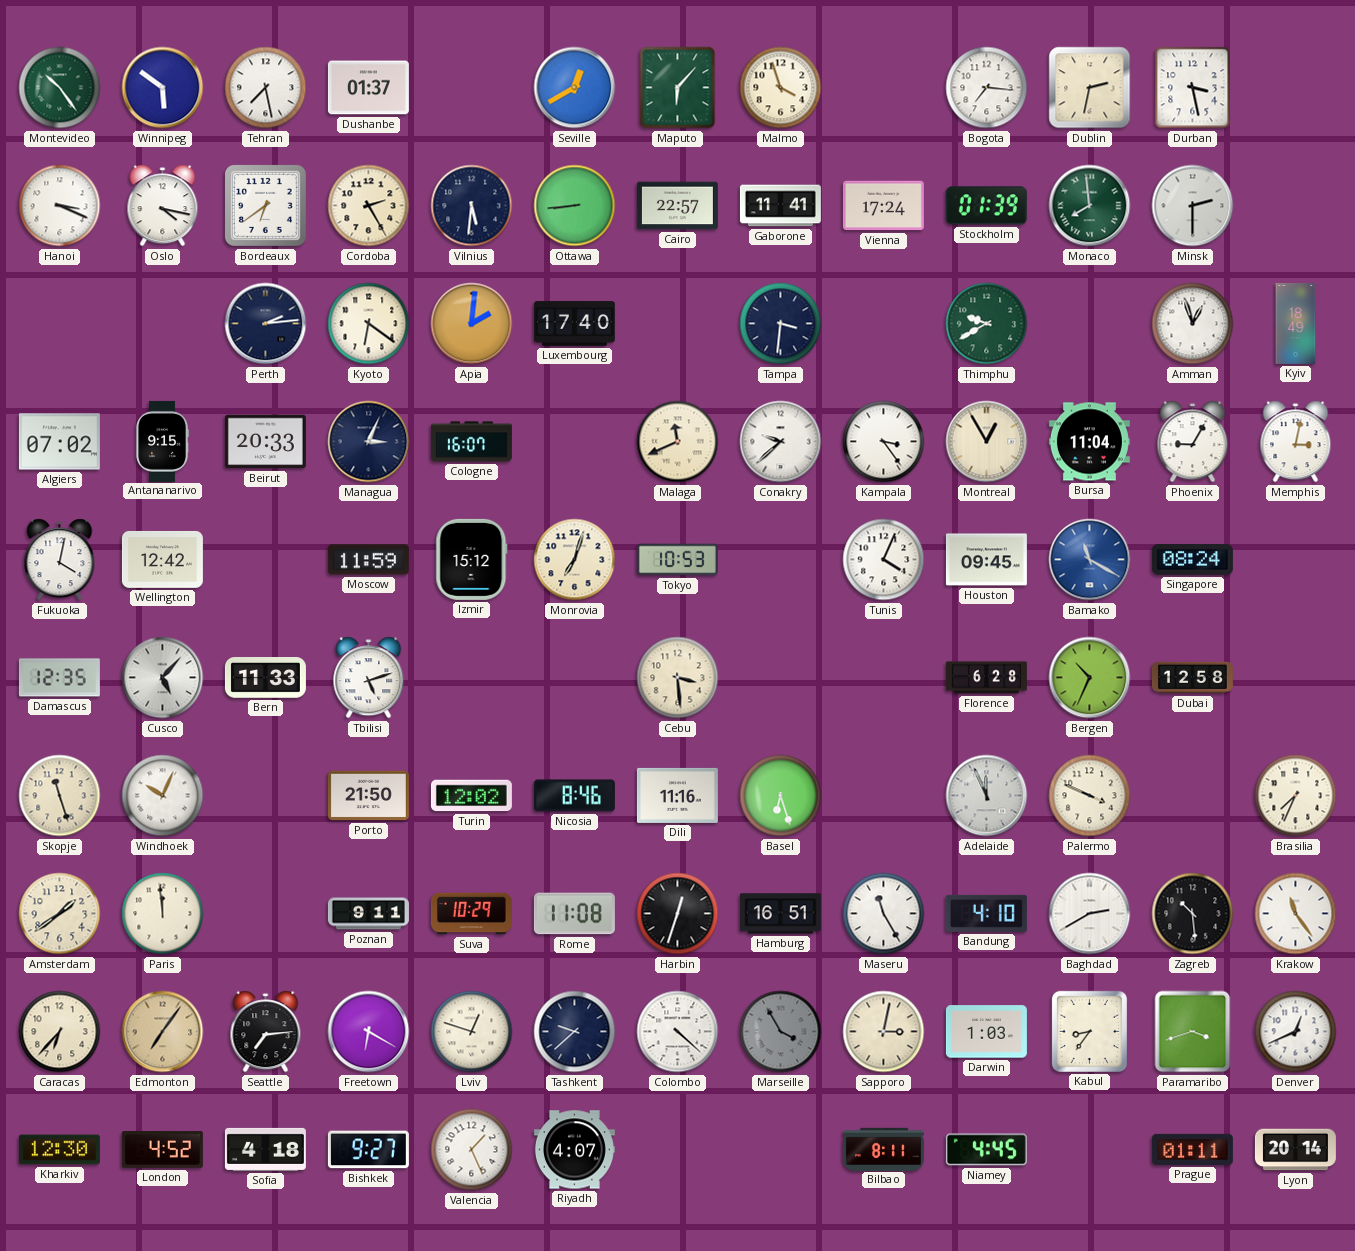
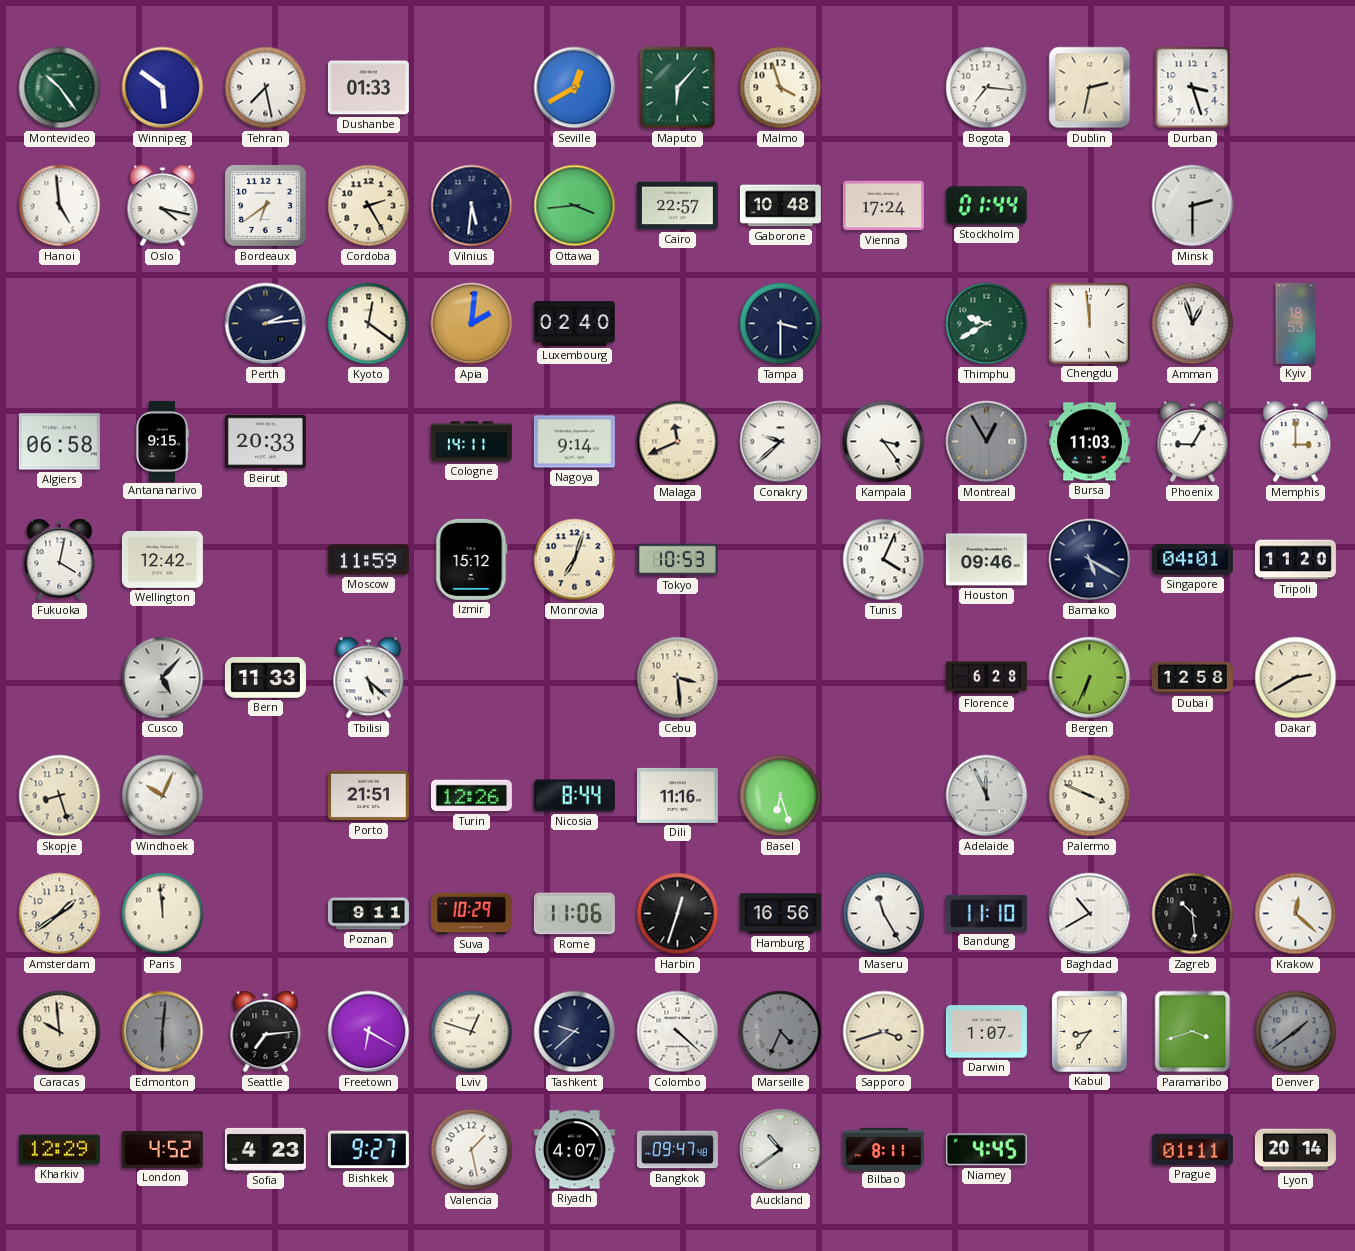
Dushanbe: 01:37 -> 01:33
Durban: 3:28 -> 3:27
Hanoi: 3:19 -> 4:59
Ottawa: 8:44 -> 3:44
Gaborone: 11:41 -> 10:48
Stockholm: 01:39 -> 01:44
Monaco: 7:59 -> none
Kyoto: 6:21 -> 12:21
Luxembourg: 17:40 -> 02:40
Tampa: 3:31 -> 3:30
Chengdu: none -> 11:59
Kyiv: 18:49 -> 18:53
Algiers: 07:02 -> 06:58
Managua: 3:04 -> none
Cologne: 16:07 -> 14:11
Nagoya: none -> 9:14
Montreal dial: cream -> grey
Bursa: 11:04 -> 11:03
Memphis: 3:02 -> 3:00
Houston: 09:45 -> 09:46
Bamako: 11:20 -> 5:20
Bamako dial: blue -> navy
Singapore: 08:24 -> 04:01
Tripoli: none -> 11:20
Damascus: 12:35 -> none
Tbilisi: 5:12 -> 5:22
Bergen: 10:34 -> 6:34
Dakar: none -> 2:40
Skopje: 11:27 -> 8:27
Porto: 21:50 -> 21:51
Turin: 12:02 -> 12:26
Nicosia: 8:46 -> 8:44
Brasilia: 7:34 -> none
Rome: 11:08 -> 11:06
Hamburg: 16:51 -> 16:56
Bandung: 4:10 -> 11:10
Baghdad: 2:40 -> 10:40
Krakow: 11:24 -> 12:22
Caracas: 6:37 -> 9:59
Edmonton: 7:06 -> 6:01
Edmonton dial: champagne -> grey
Marseille: 3:55 -> 4:34
Sapporo: 3:02 -> 3:42
Darwin: 1:03 -> 1:07
Denver: 12:41 -> 1:39
Denver dial: white -> grey
Kharkiv: 12:30 -> 12:29
Sofia: 4:18 -> 4:23
Valencia: 1:26 -> 1:28
Bangkok: none -> 09:47
Auckland: none -> 10:39
